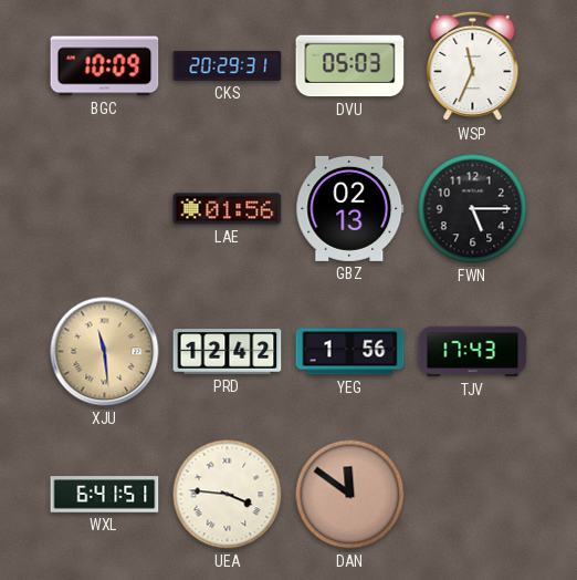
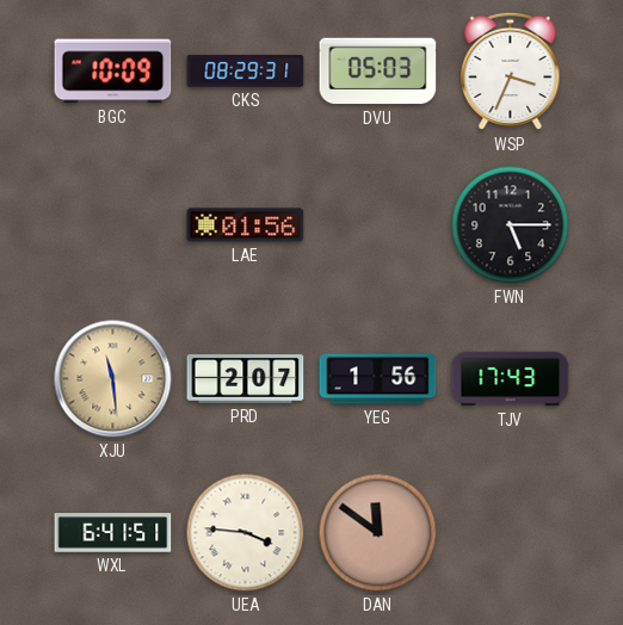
CKS: 20:29 -> 08:29
WSP: 11:34 -> 3:34
GBZ: 02:13 -> none
PRD: 12:42 -> 2:07
